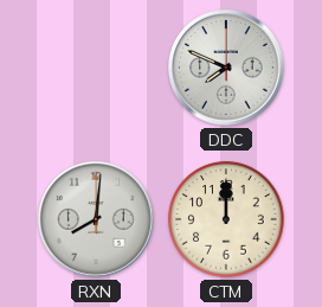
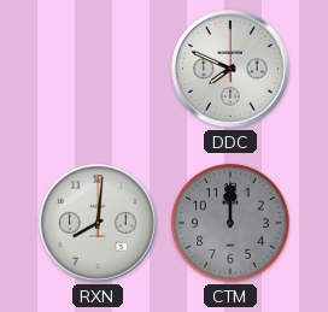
CTM dial: cream -> grey
